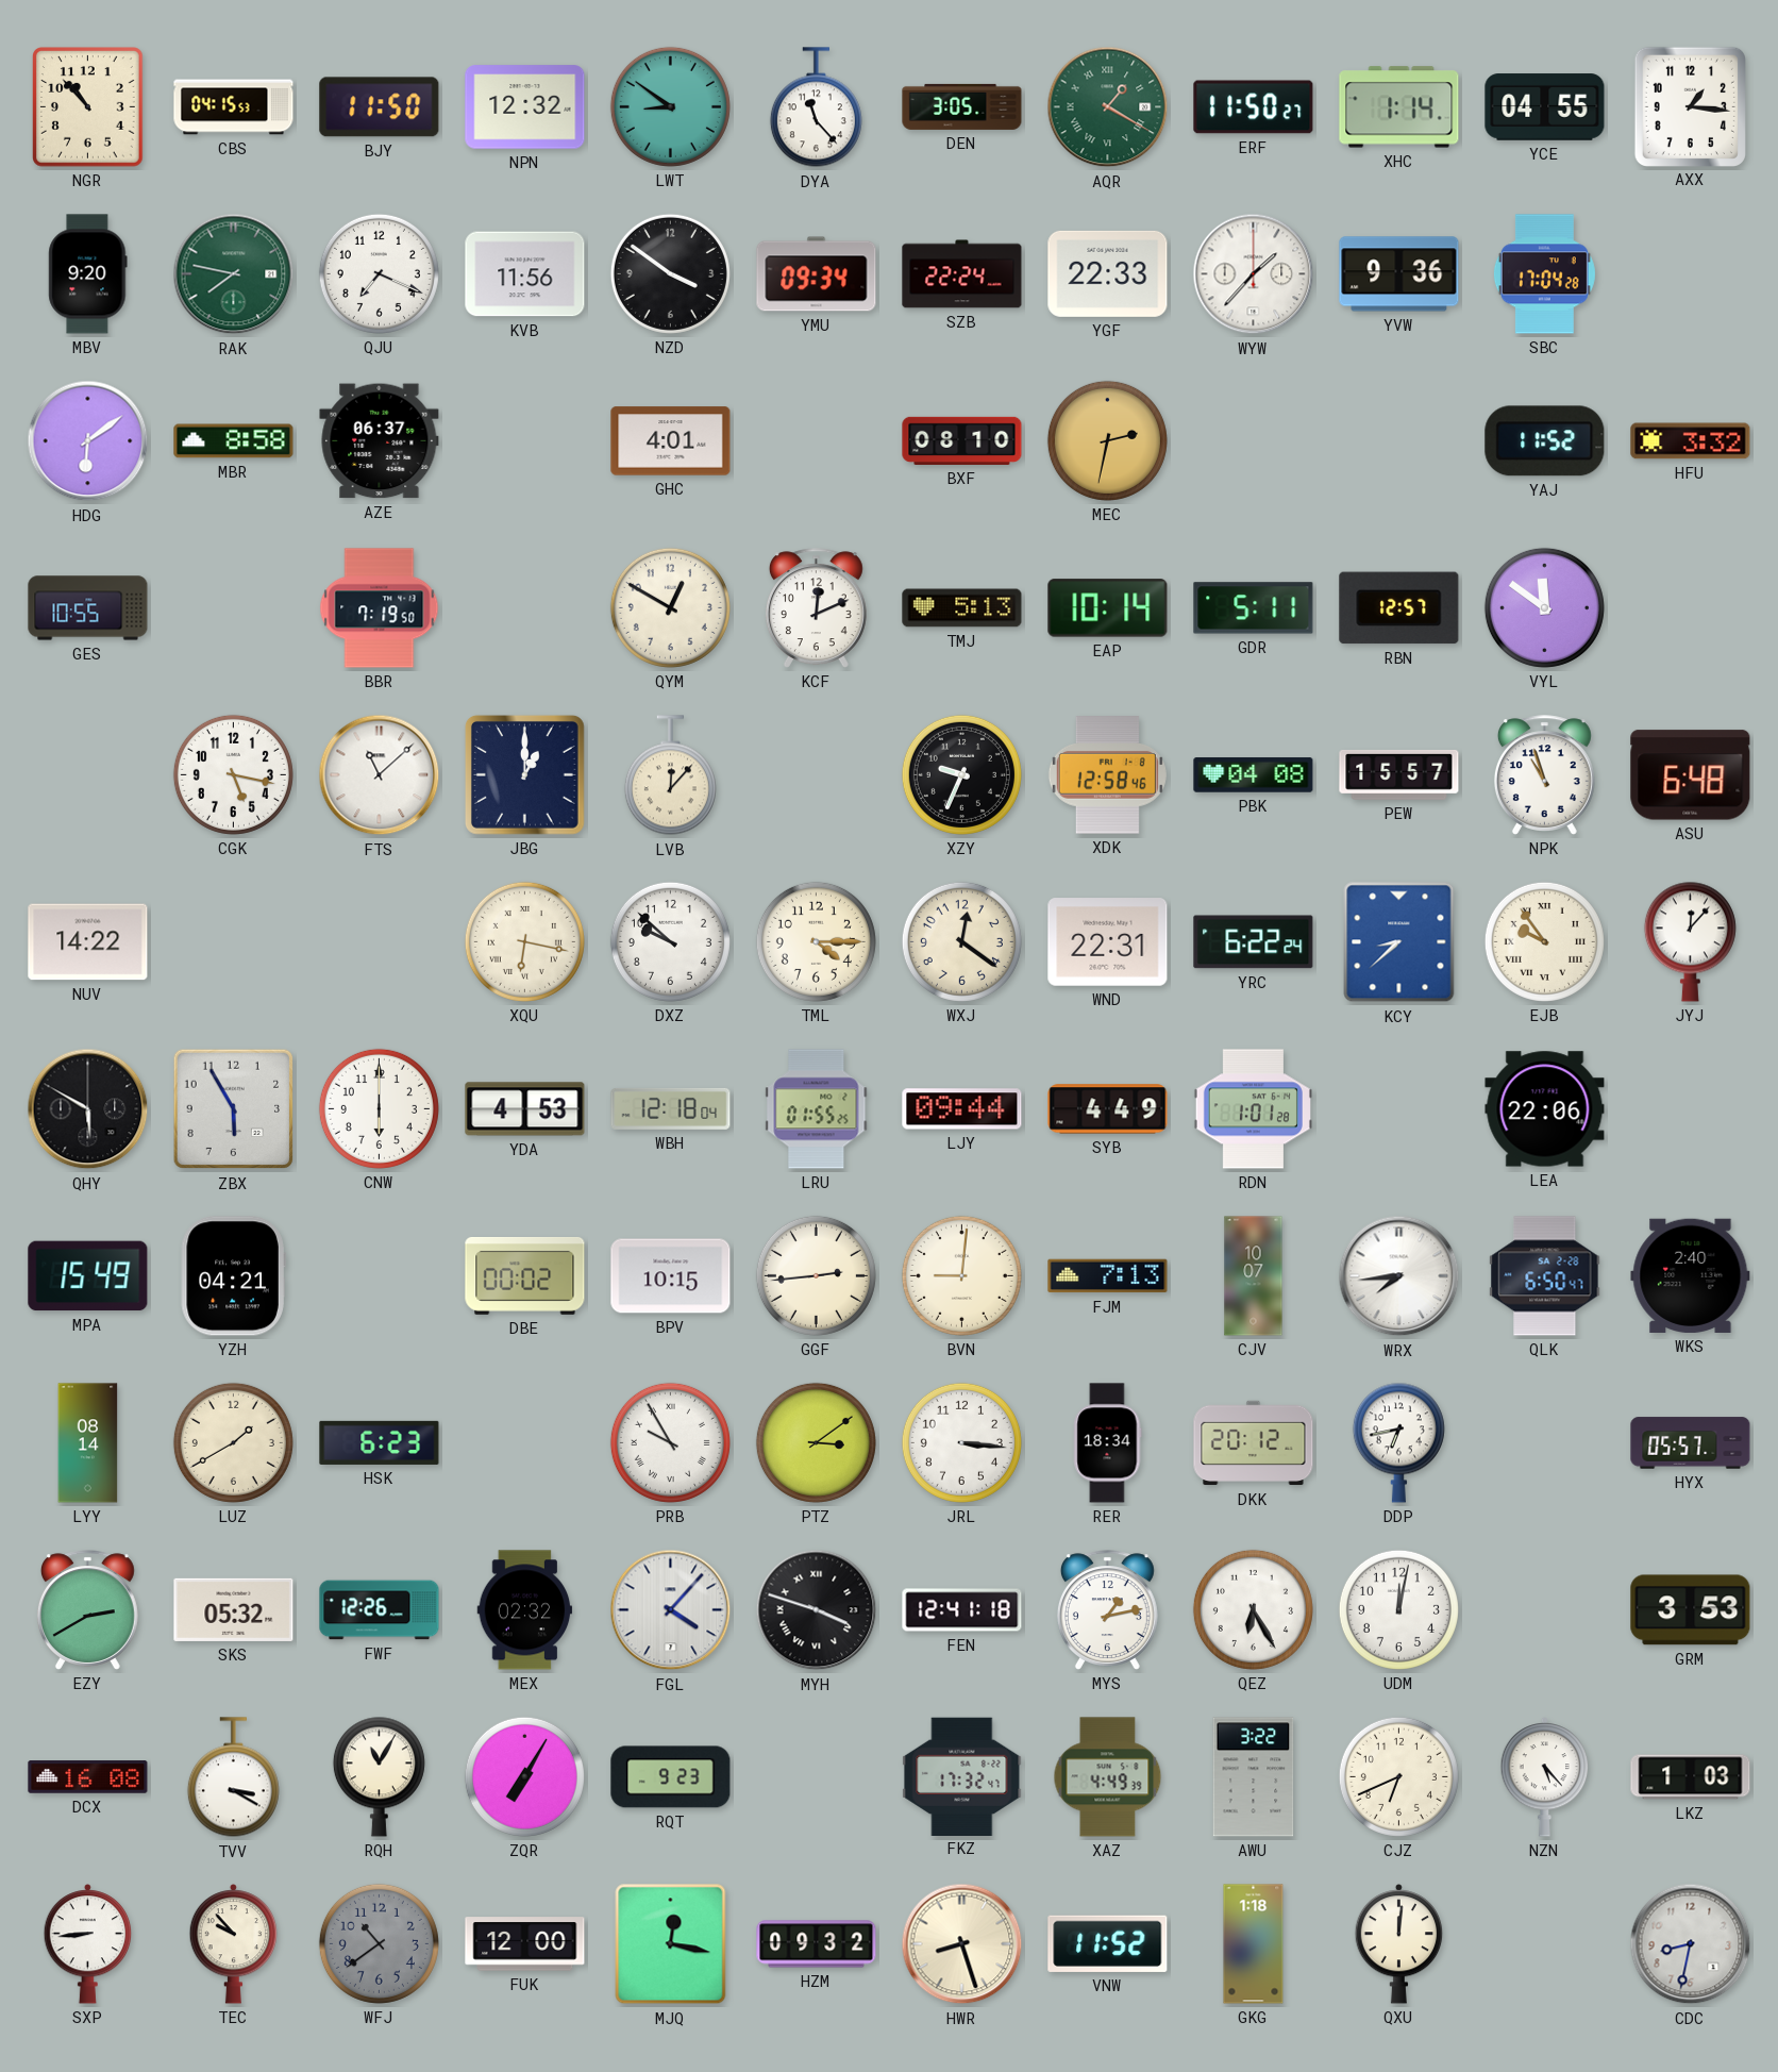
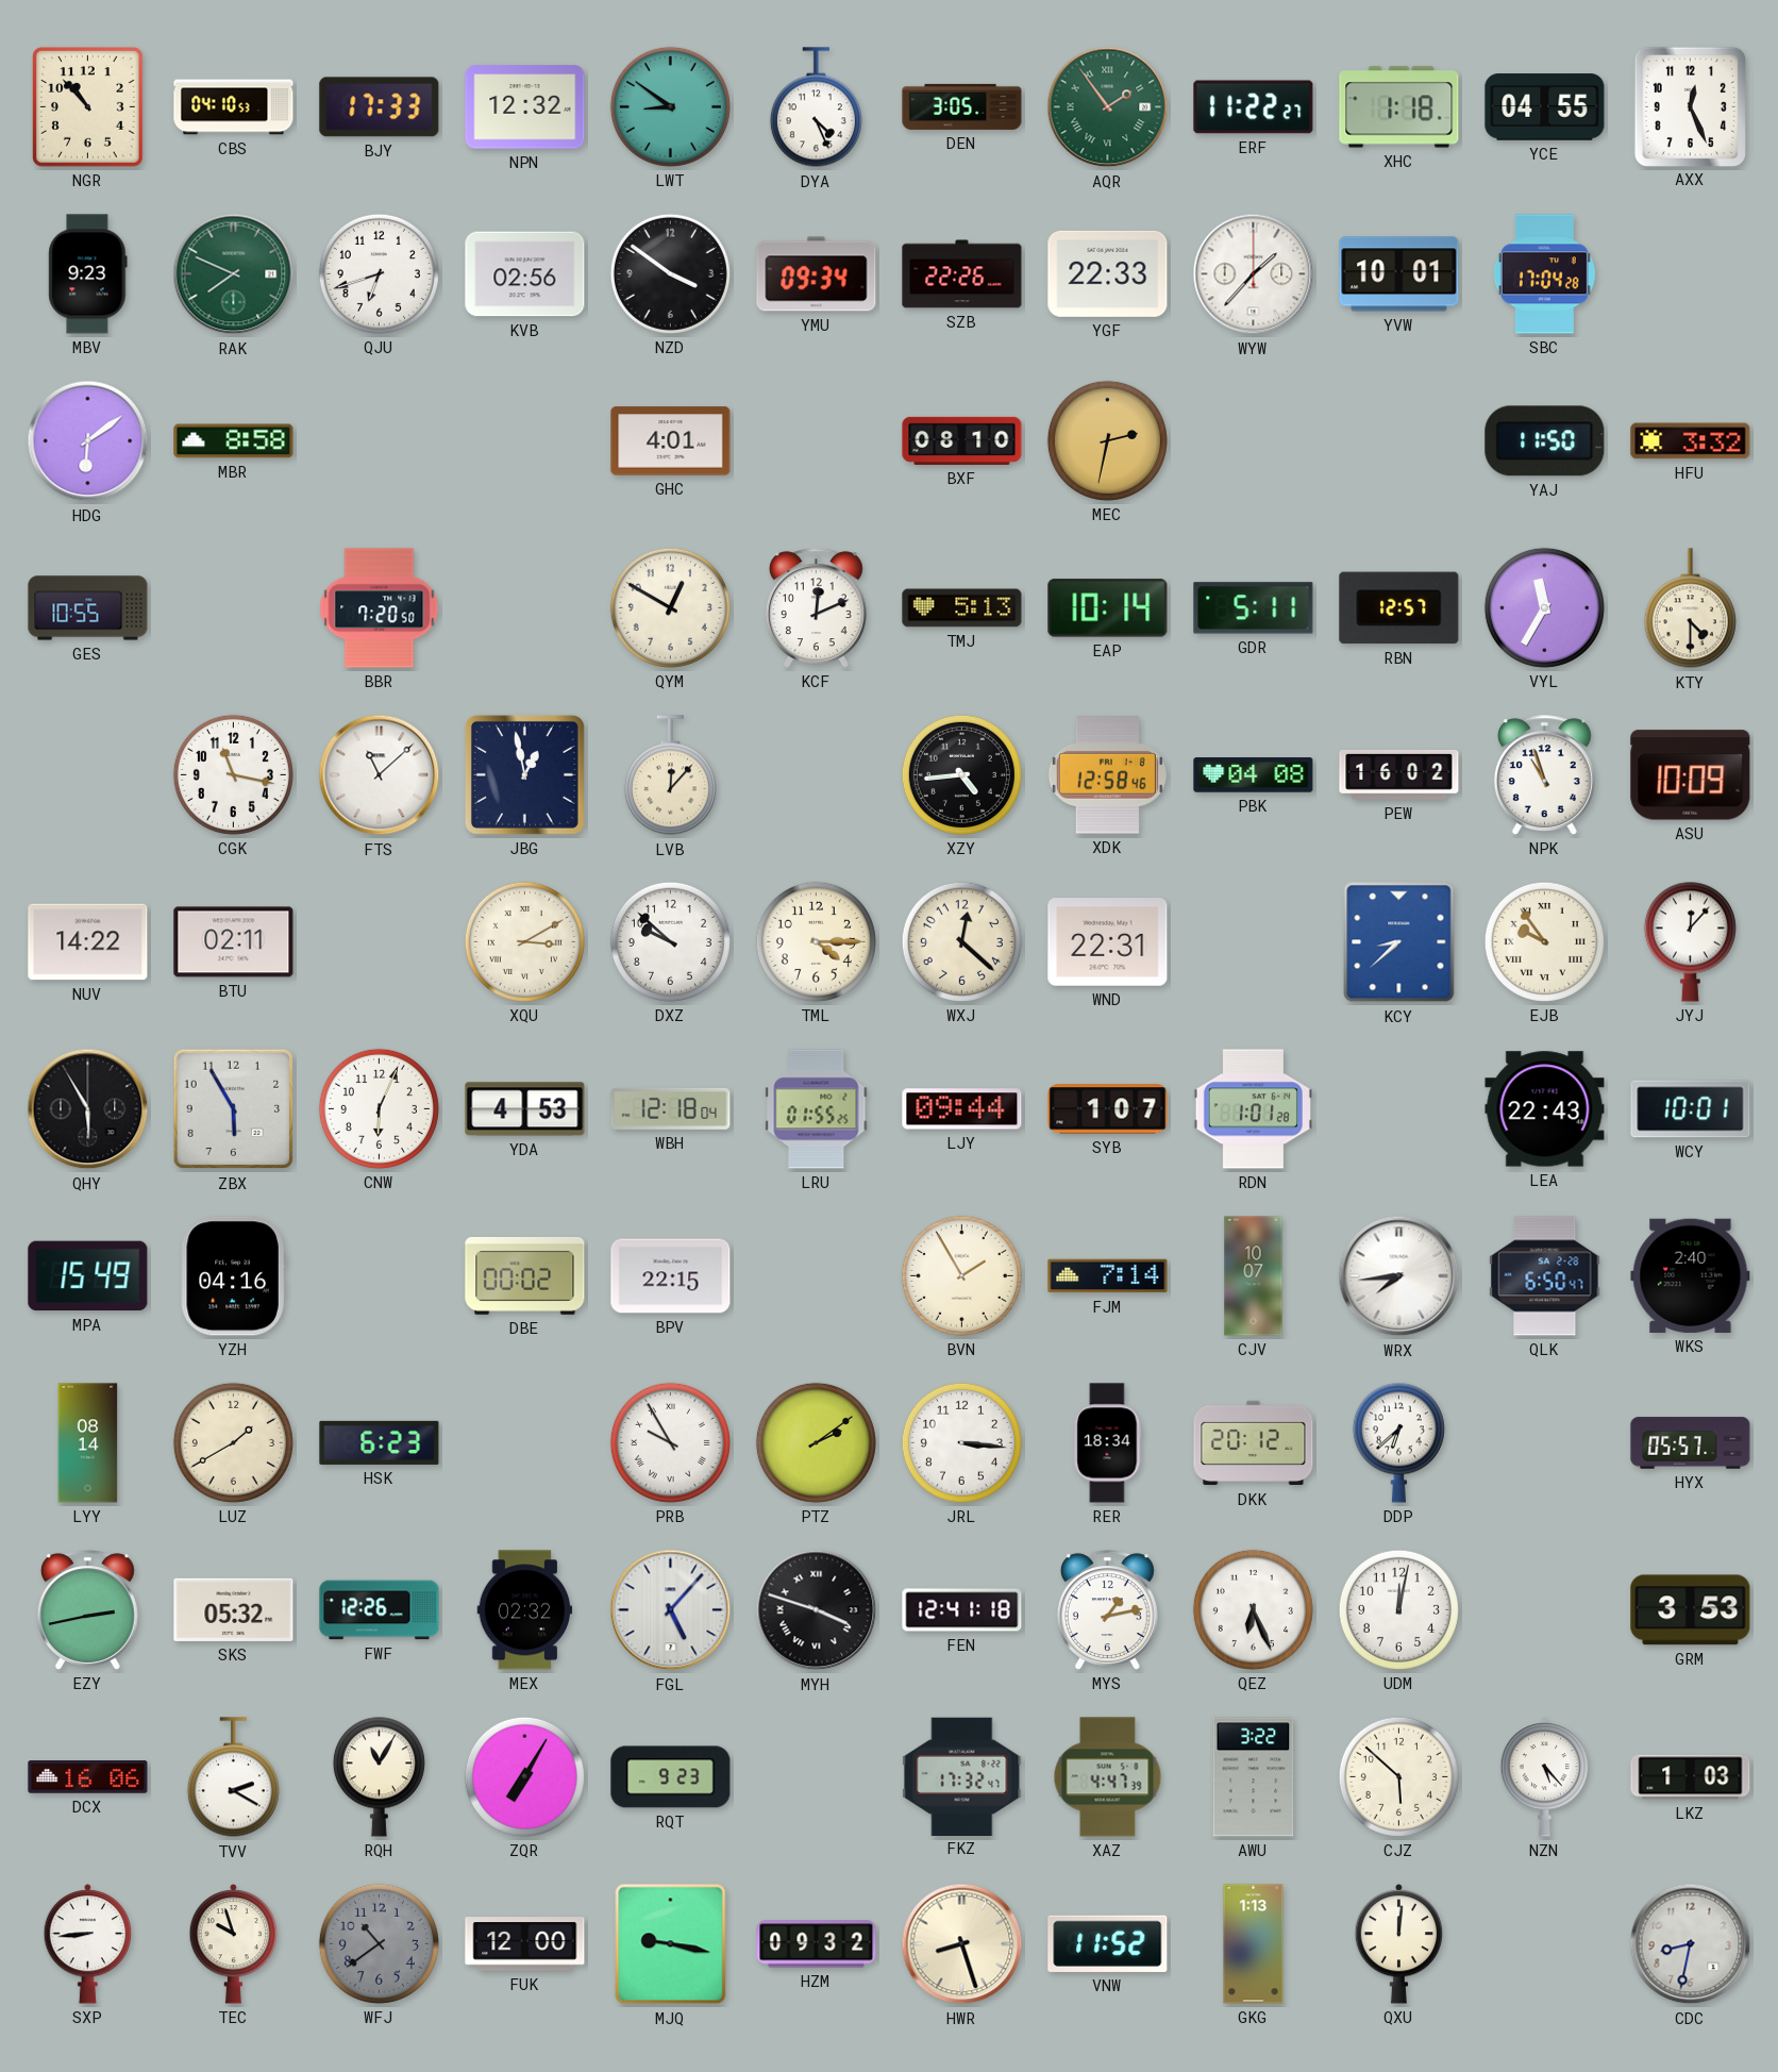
CBS: 04:15 -> 04:10
BJY: 11:50 -> 17:33
DYA: 11:23 -> 4:26
AQR: 1:20 -> 1:54
ERF: 11:50 -> 11:22
XHC: 1:14 -> 1:18
AXX: 1:16 -> 12:26
MBV: 9:20 -> 9:23
RAK: 7:47 -> 7:49
QJU: 7:19 -> 6:42
KVB: 11:56 -> 02:56
SZB: 22:24 -> 22:26
YVW: 9:36 -> 10:01
AZE: 06:37 -> none
YAJ: 11:52 -> 11:50
BBR: 7:19 -> 7:20
VYL: 11:51 -> 11:35
KTY: none -> 4:30
CGK: 5:17 -> 11:17
JBG: 1:00 -> 12:58
XZY: 9:34 -> 4:44
PEW: 15:57 -> 16:02
ASU: 6:48 -> 10:09
BTU: none -> 02:11
XQU: 6:17 -> 3:10
WXJ: 12:21 -> 12:22
YRC: 6:22 -> none
QHY: 5:50 -> 5:55
CNW: 6:00 -> 6:04
SYB: 4:49 -> 1:07
LEA: 22:06 -> 22:43
WCY: none -> 10:01
YZH: 04:21 -> 04:16
BPV: 10:15 -> 22:15
GGF: 2:44 -> none
BVN: 9:01 -> 1:55
FJM: 7:13 -> 7:14
PTZ: 3:09 -> 2:09
DDP: 6:43 -> 6:38
EZY: 2:40 -> 2:43
FGL: 4:07 -> 5:07
QEZ: 6:25 -> 6:26
DCX: 16:08 -> 16:06
TVV: 3:20 -> 2:20
XAZ: 4:49 -> 4:47
CJZ: 6:41 -> 5:52
TEC: 9:53 -> 9:57
MJQ: 12:17 -> 9:17
GKG: 1:18 -> 1:13
